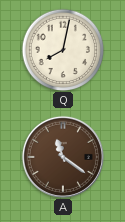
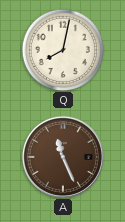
A: 11:21 -> 11:26
